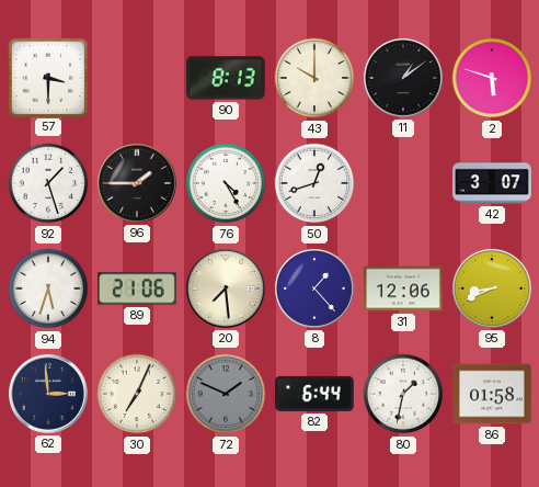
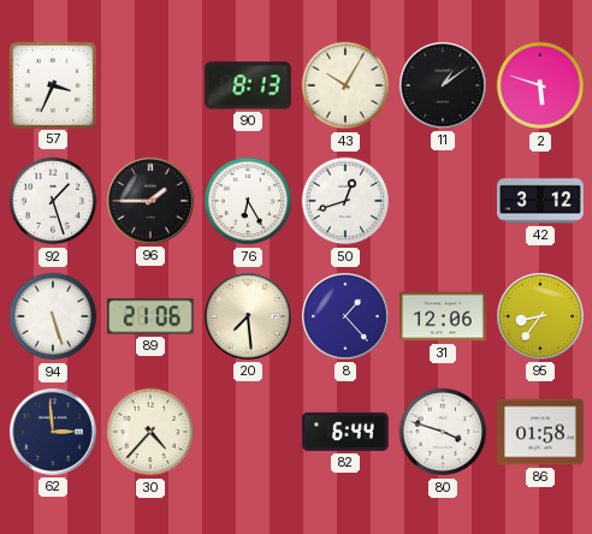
57: 3:30 -> 3:34
43: 10:00 -> 10:05
76: 4:25 -> 6:25
42: 3:07 -> 3:12
94: 5:33 -> 5:27
95: 8:41 -> 8:36
30: 7:04 -> 4:37
72: 1:49 -> none
80: 1:32 -> 3:48
